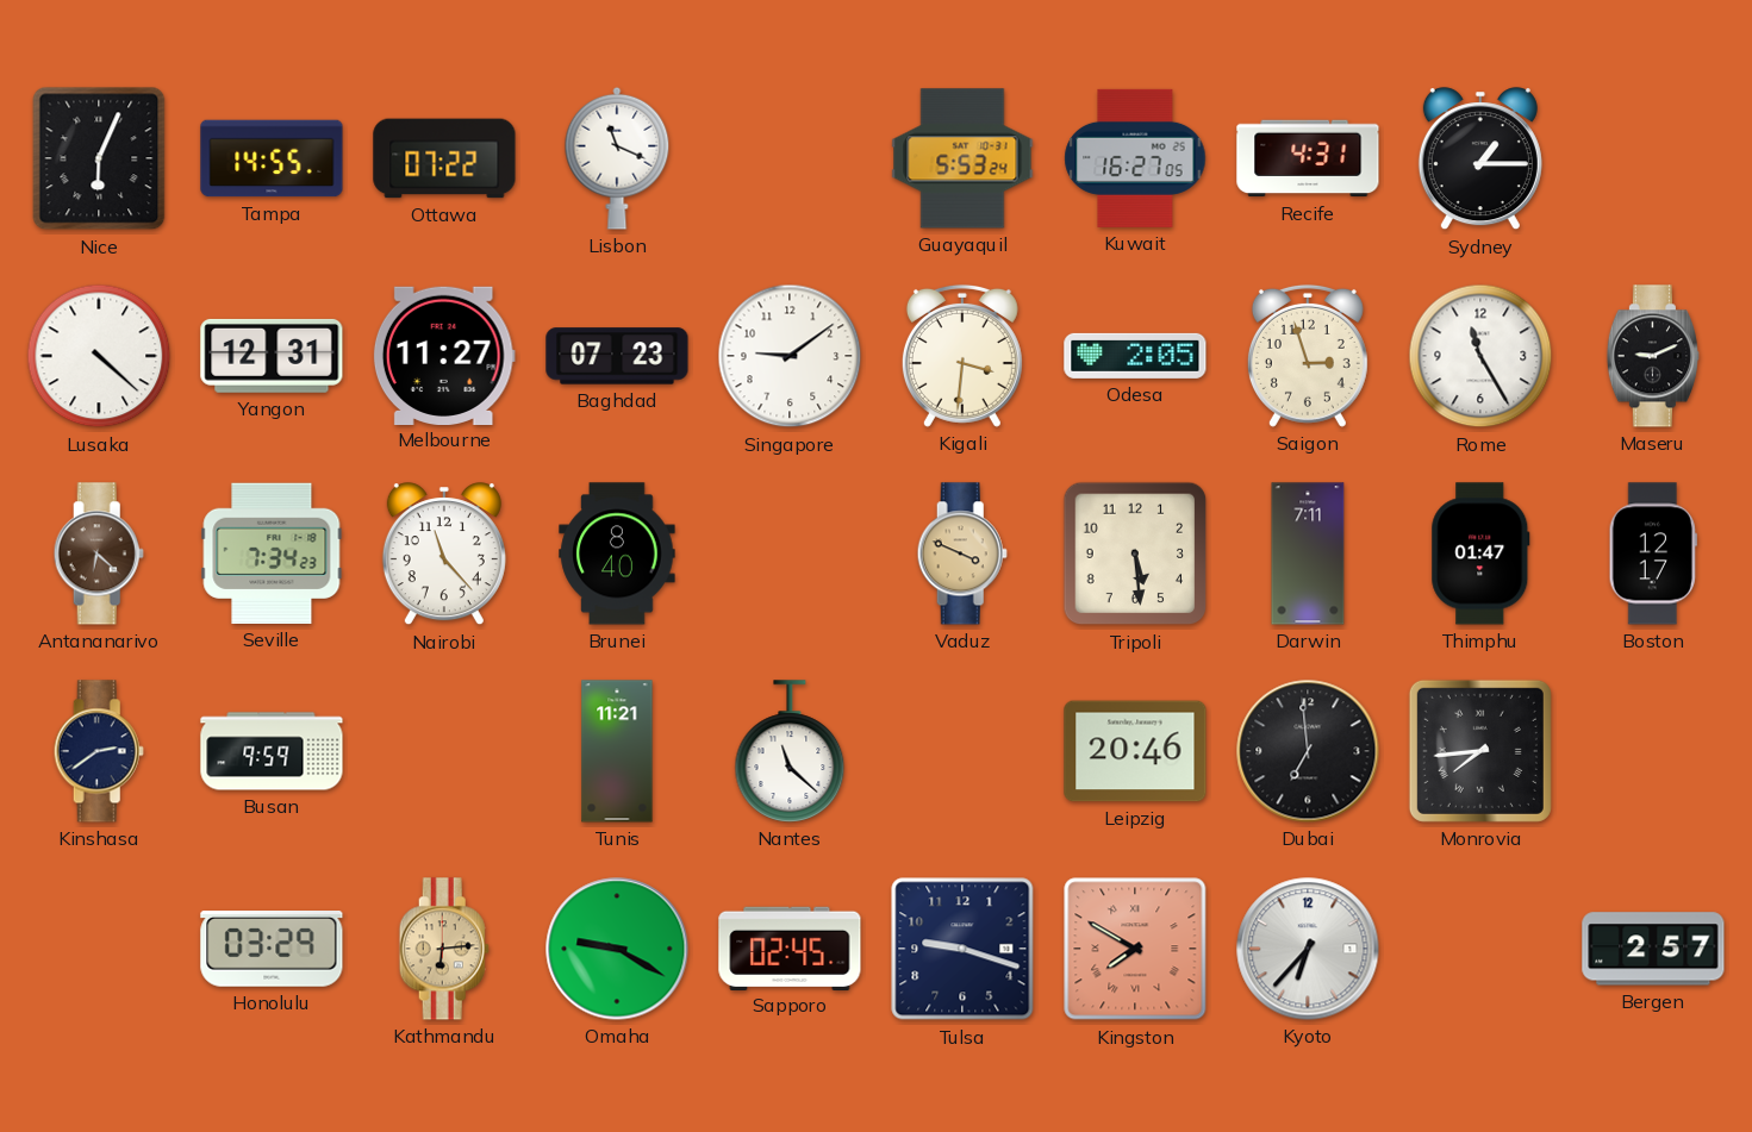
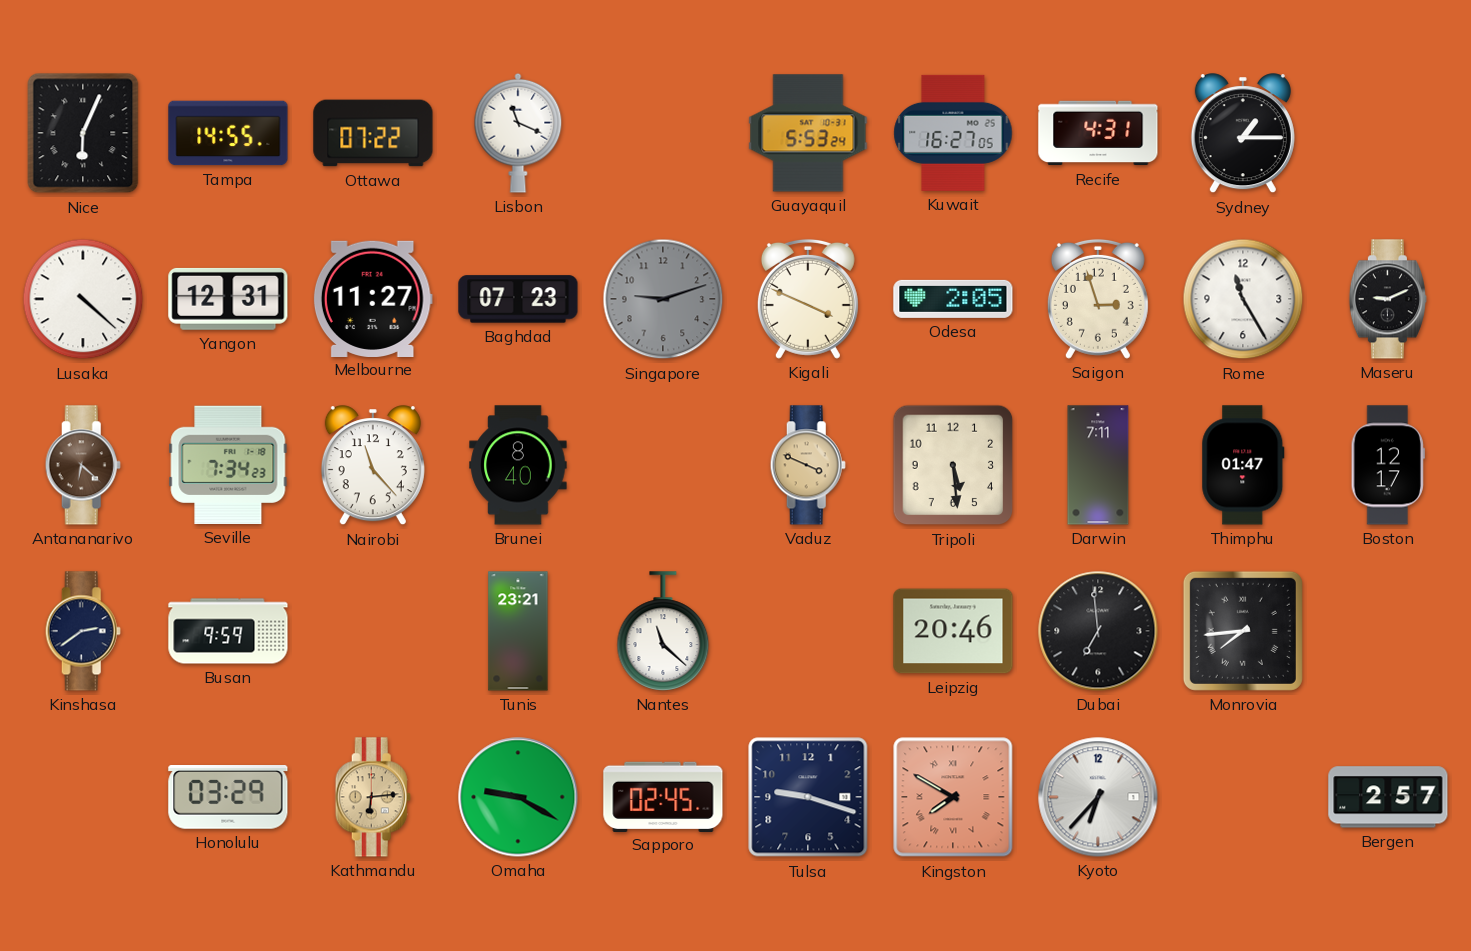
Singapore: 9:09 -> 9:12
Singapore dial: white -> grey
Kigali: 3:31 -> 3:49
Tunis: 11:21 -> 23:21
